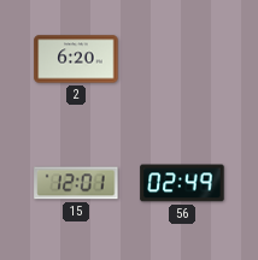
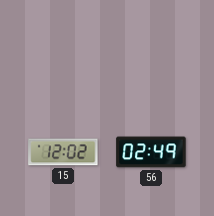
2: 6:20 -> none
15: 12:01 -> 12:02
